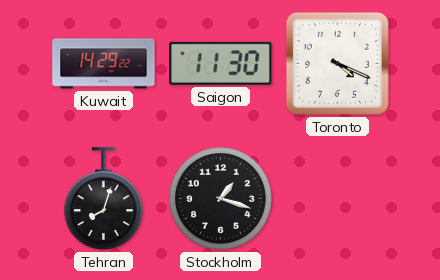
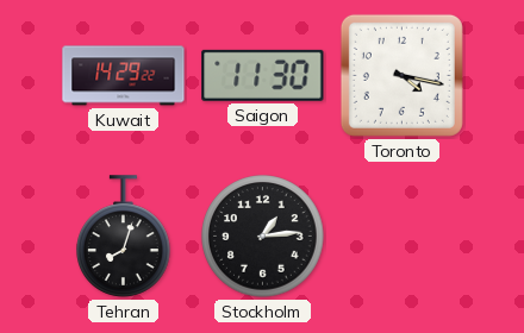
Toronto: 4:19 -> 4:17
Stockholm: 1:18 -> 1:14
